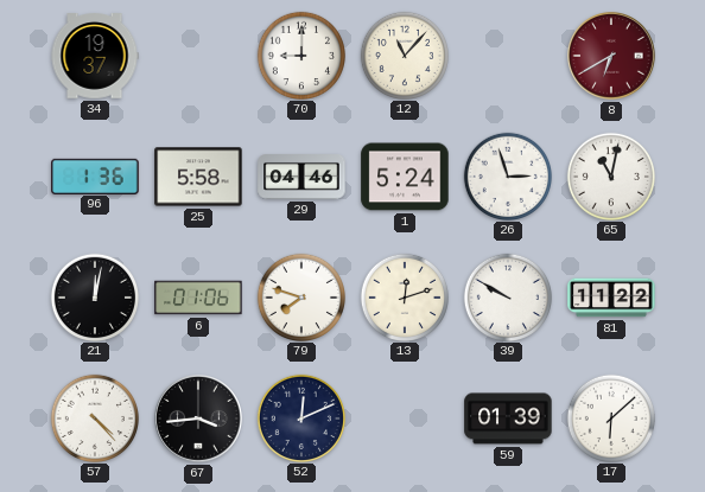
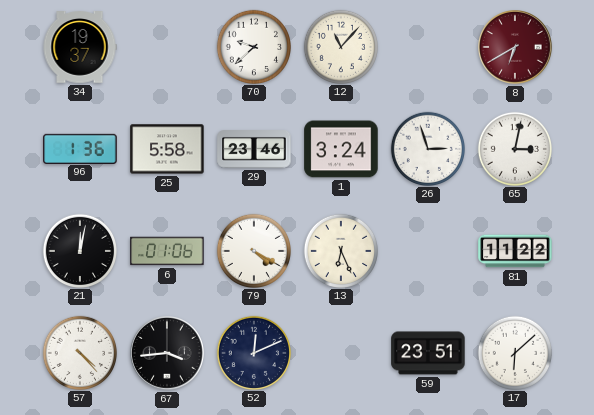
70: 9:00 -> 9:38
29: 04:46 -> 23:46
1: 5:24 -> 3:24
65: 11:02 -> 3:02
79: 7:48 -> 4:20
13: 12:12 -> 6:26
39: 9:50 -> none
59: 01:39 -> 23:51
